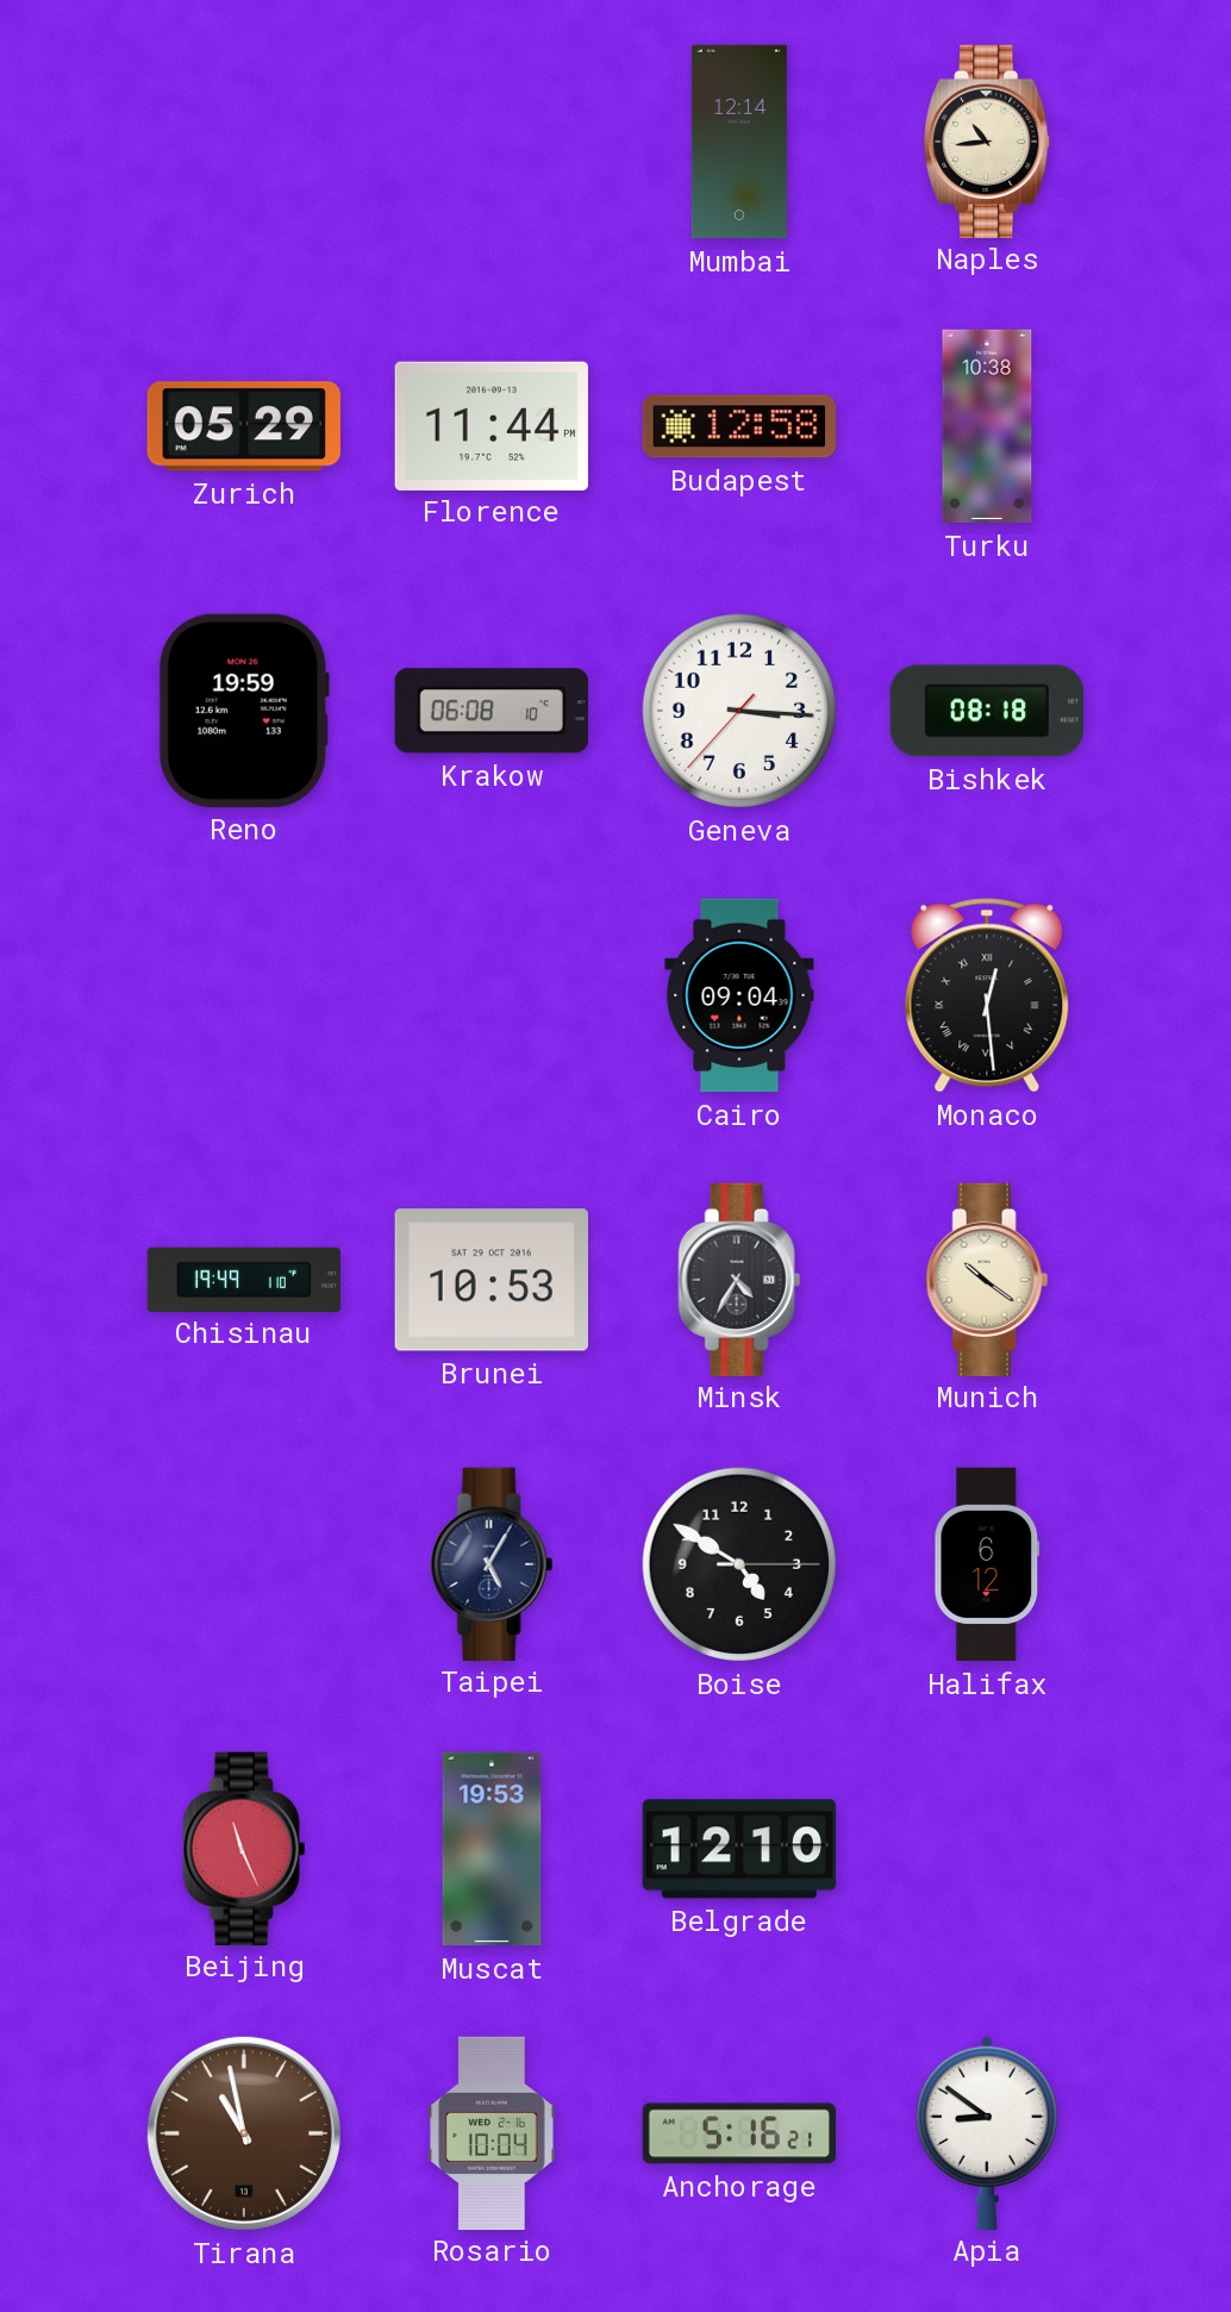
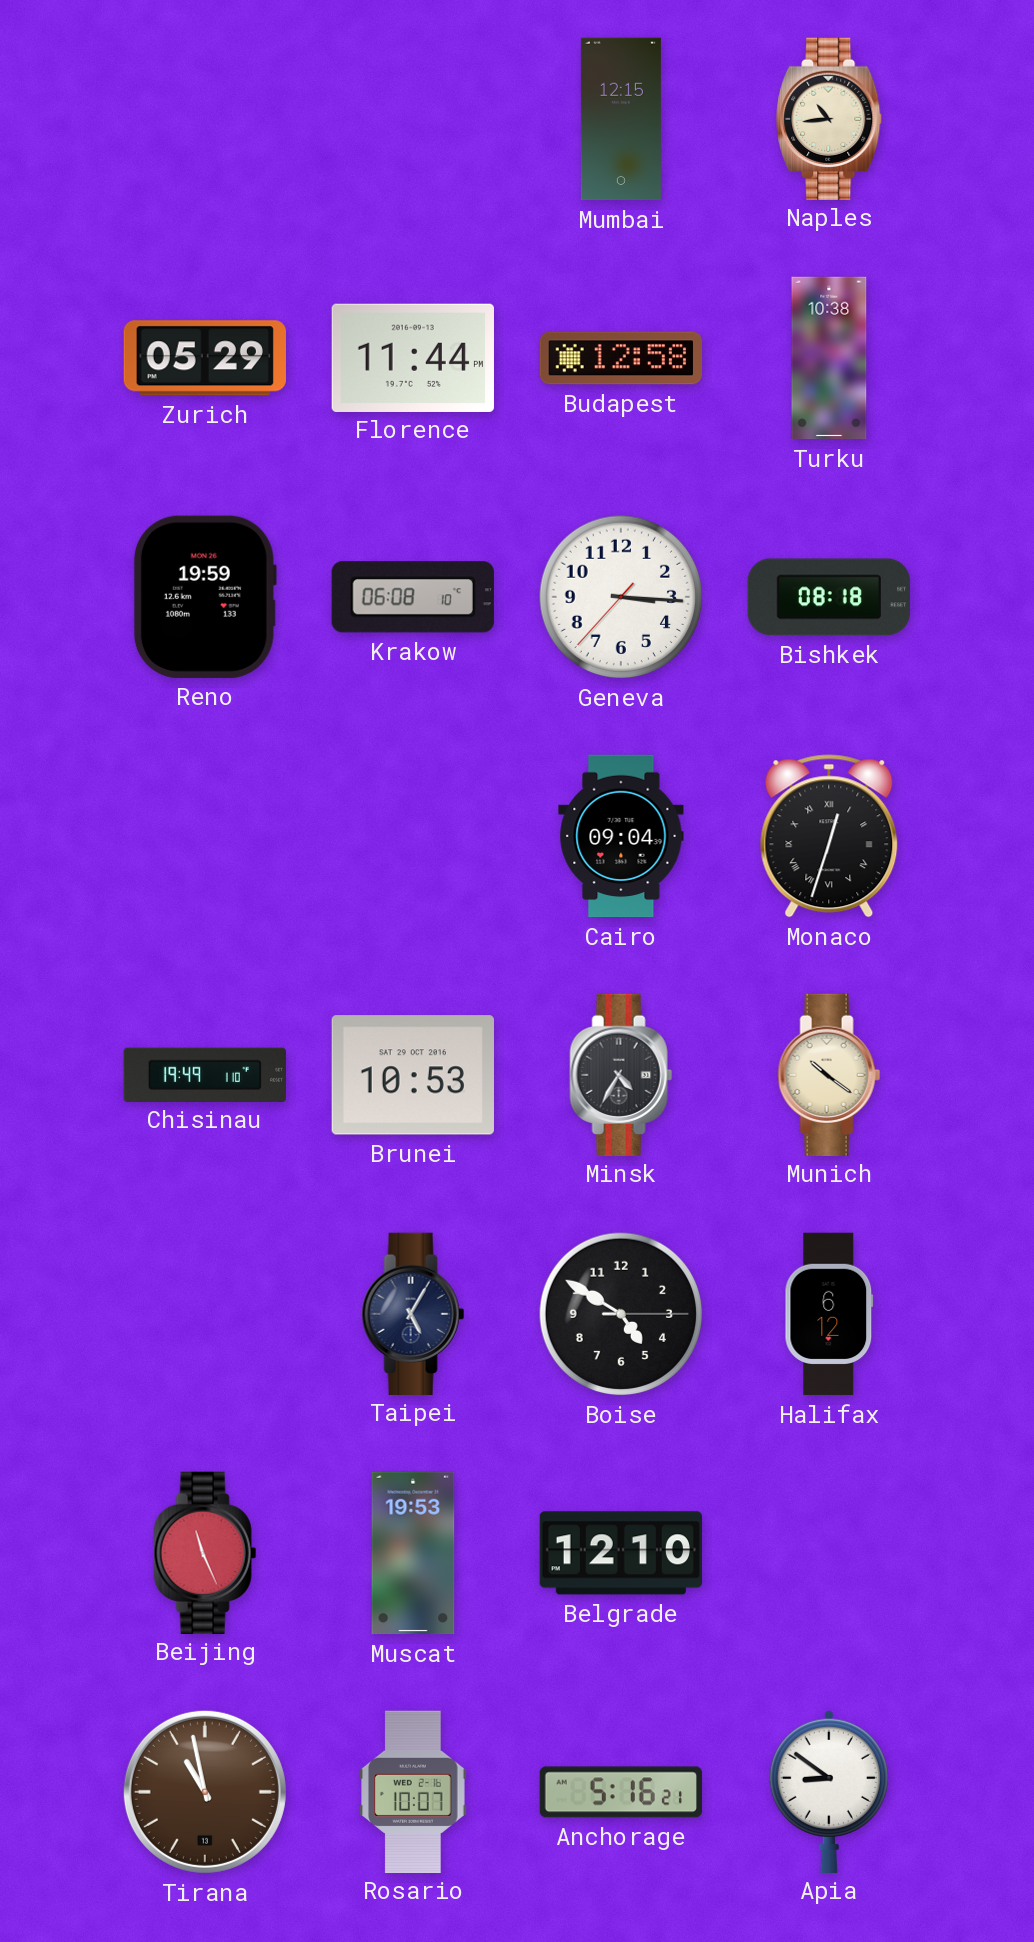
Mumbai: 12:14 -> 12:15
Monaco: 12:29 -> 12:33
Rosario: 10:04 -> 10:07
